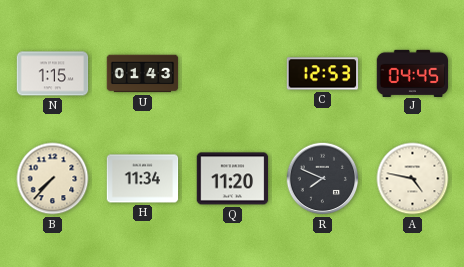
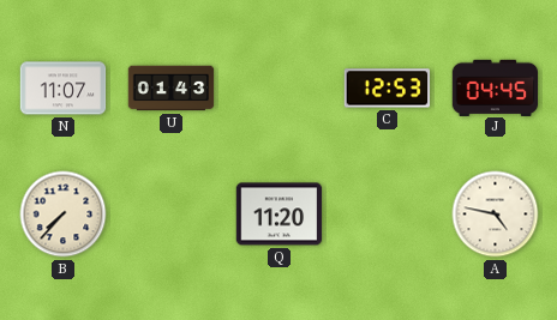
N: 1:15 -> 11:07
H: 11:34 -> none
R: 7:49 -> none
